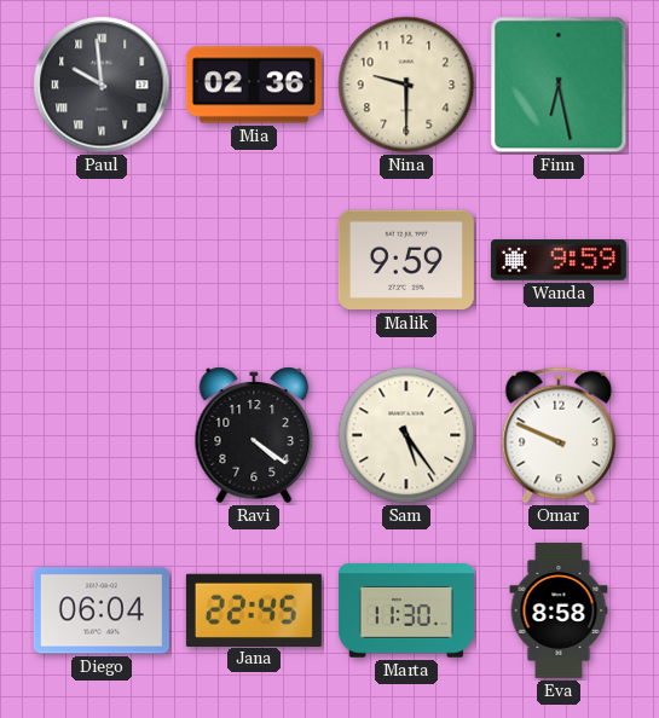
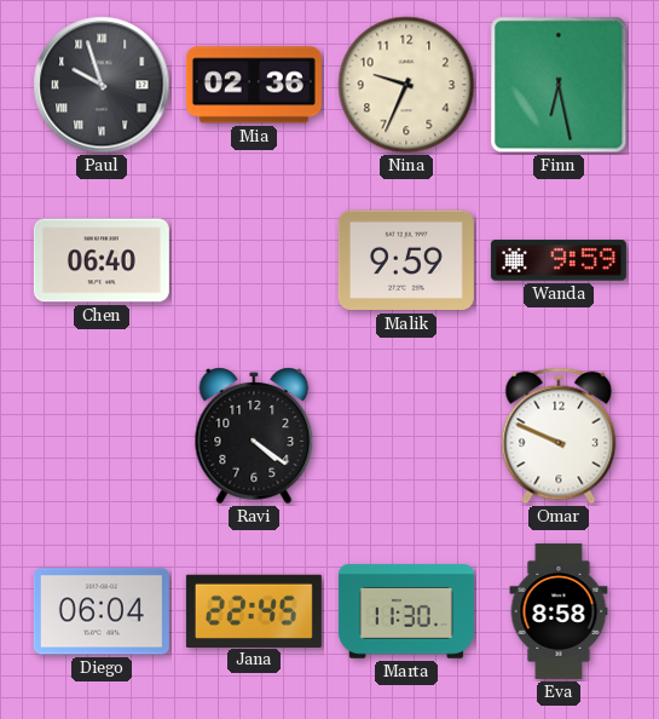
Paul: 9:59 -> 9:57
Nina: 9:30 -> 9:34
Chen: none -> 06:40
Sam: 5:24 -> none
